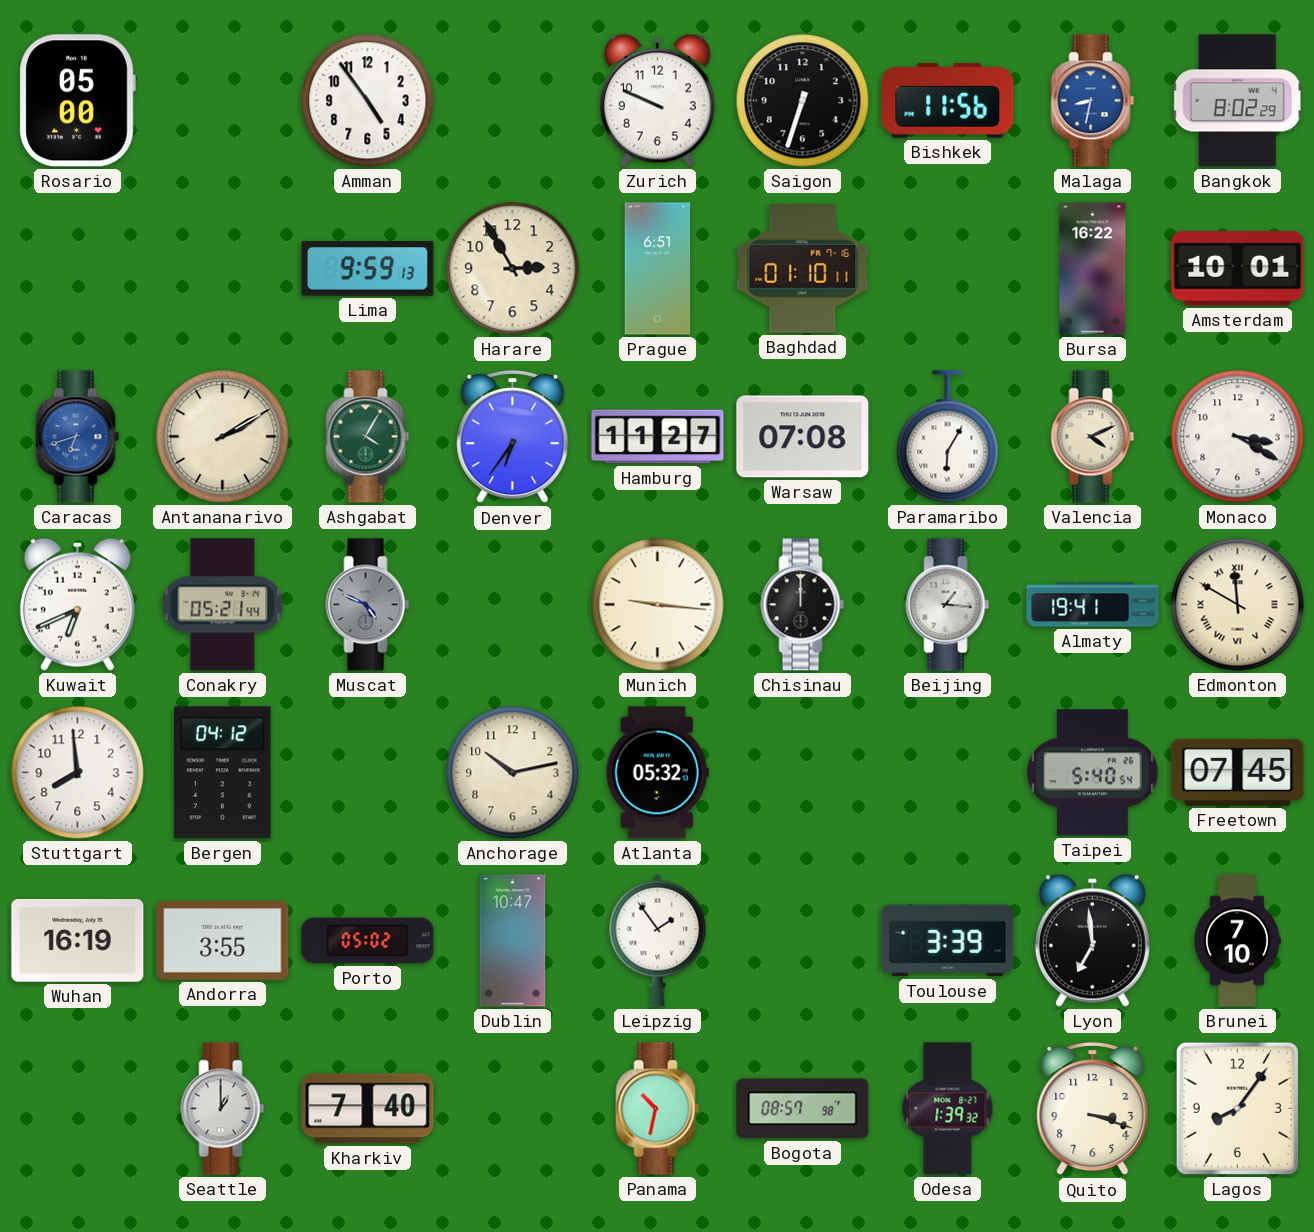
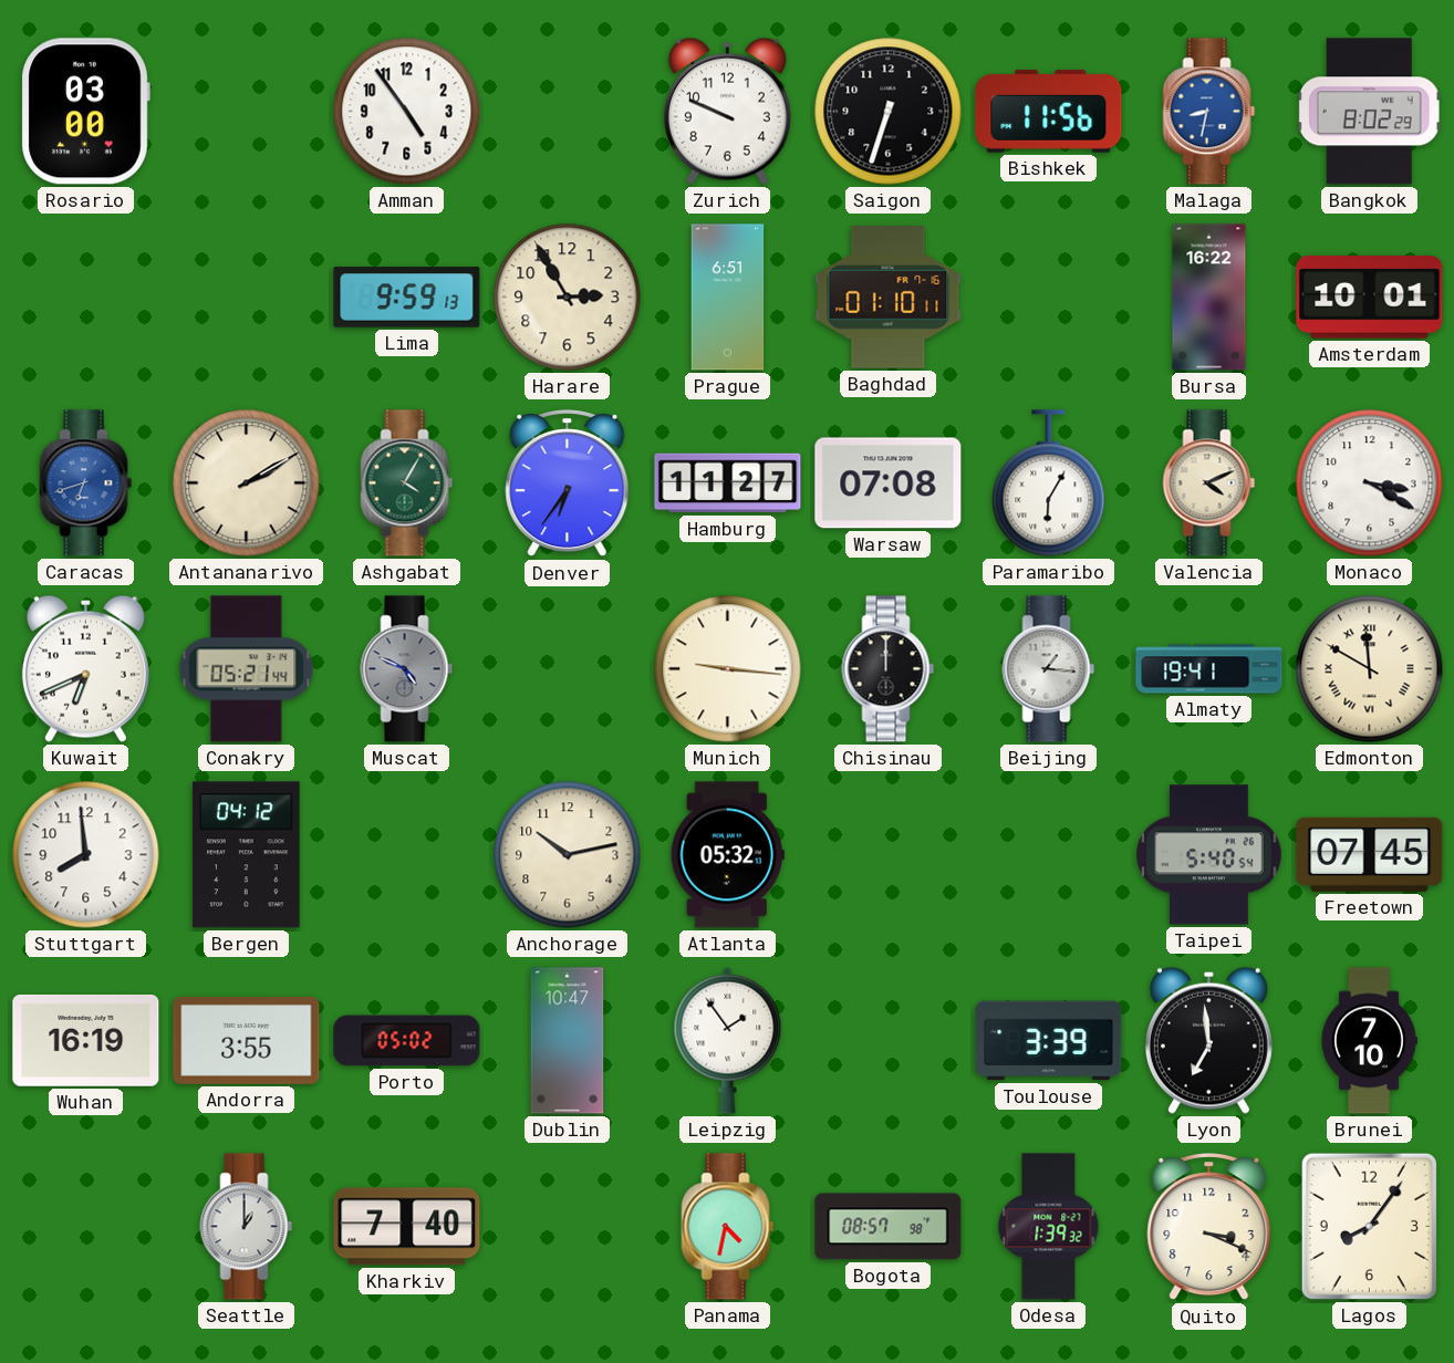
Rosario: 05:00 -> 03:00
Panama: 10:32 -> 4:32
Quito: 3:18 -> 3:19
